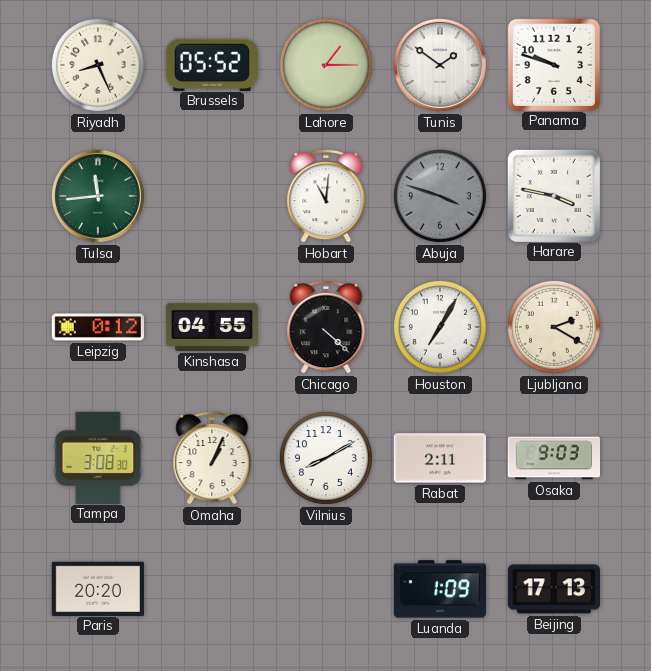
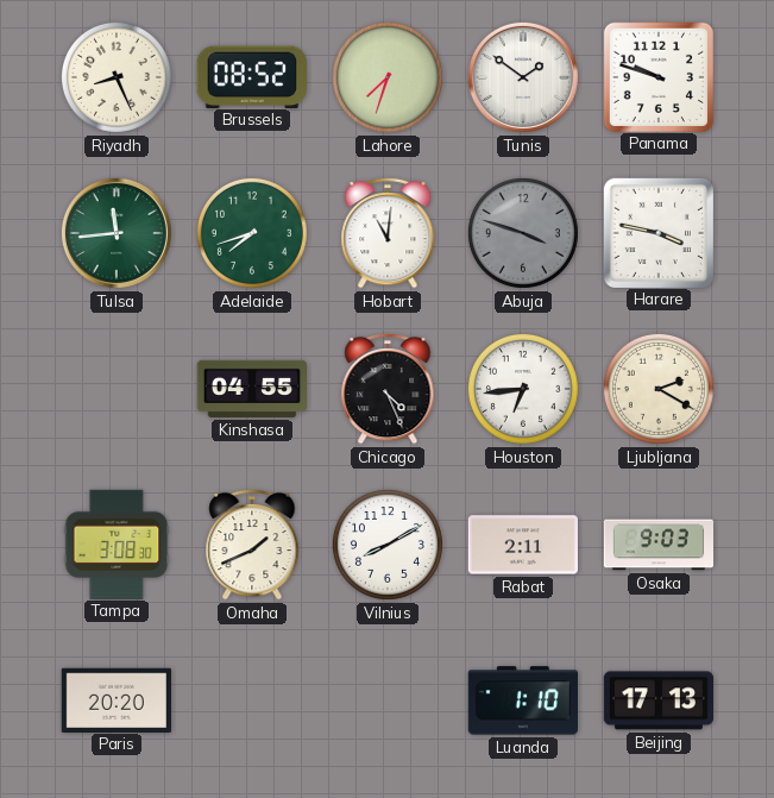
Brussels: 05:52 -> 08:52
Lahore: 1:15 -> 7:33
Adelaide: none -> 7:42
Leipzig: 0:12 -> none
Chicago: 4:22 -> 4:26
Houston: 7:05 -> 6:44
Omaha: 1:04 -> 1:41
Luanda: 1:09 -> 1:10
